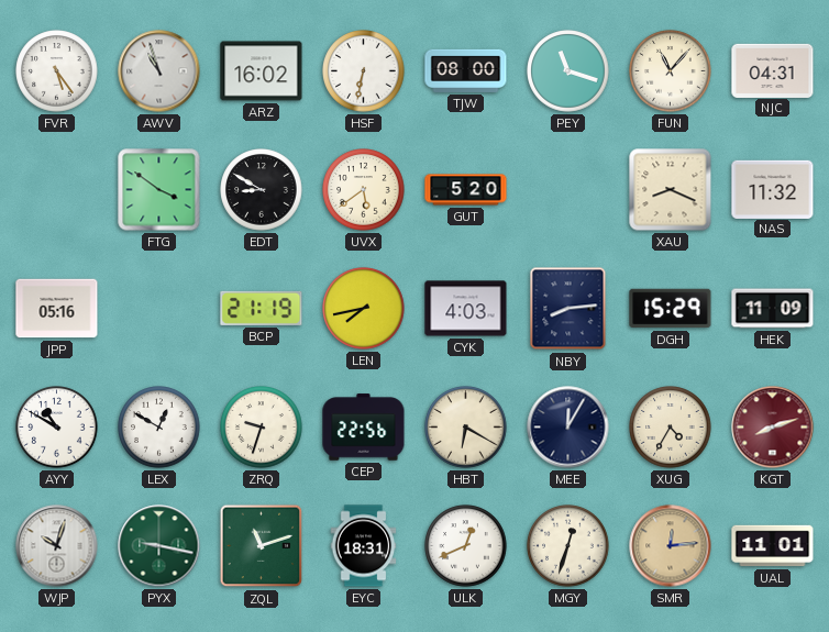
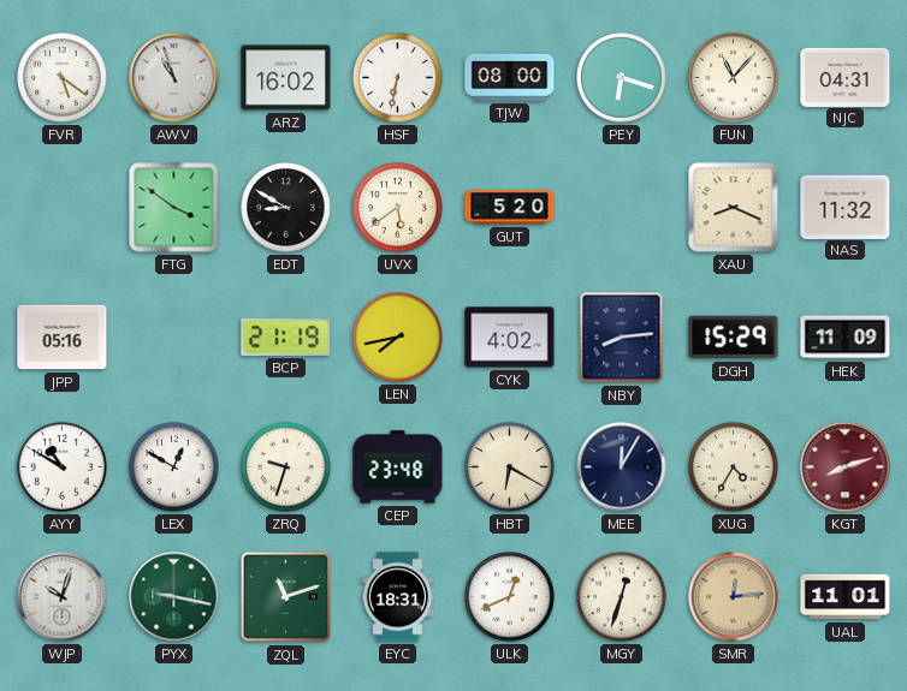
FVR: 5:24 -> 5:21
PEY: 11:18 -> 6:18
CYK: 4:03 -> 4:02
CEP: 22:56 -> 23:48
